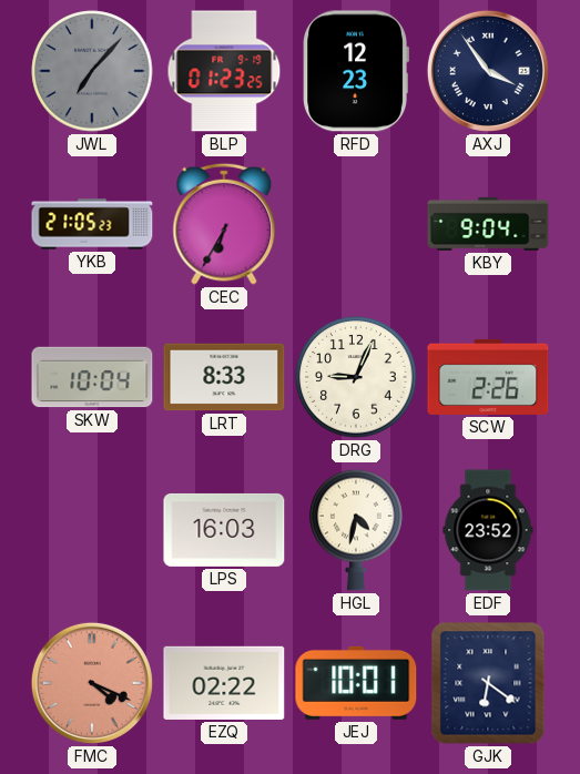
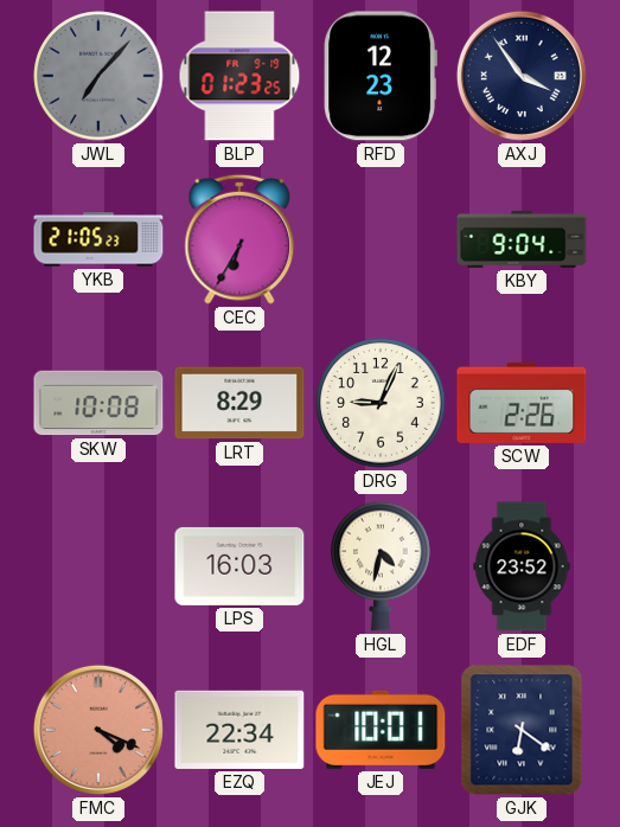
SKW: 10:04 -> 10:08
LRT: 8:33 -> 8:29
EZQ: 02:22 -> 22:34
